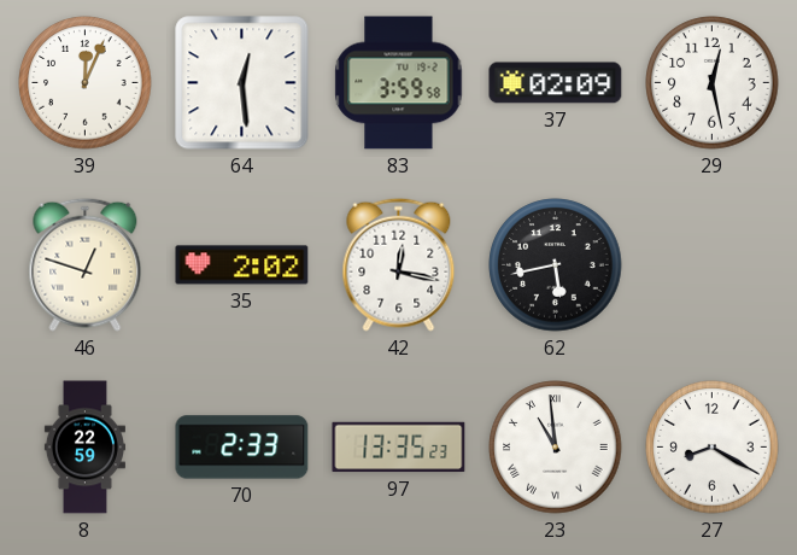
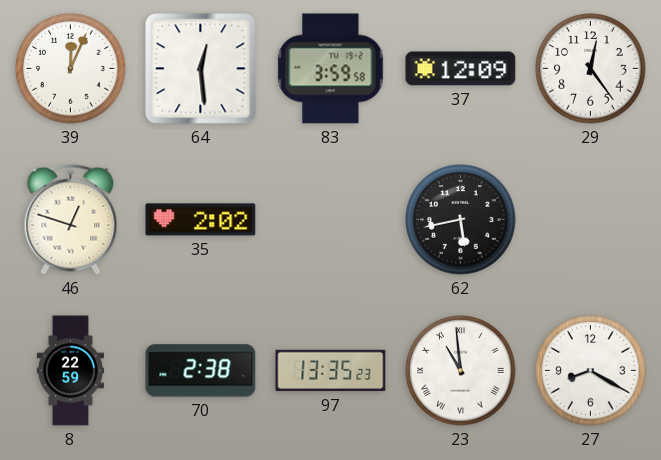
37: 02:09 -> 12:09
29: 12:28 -> 12:24
42: 12:17 -> none
70: 2:33 -> 2:38
